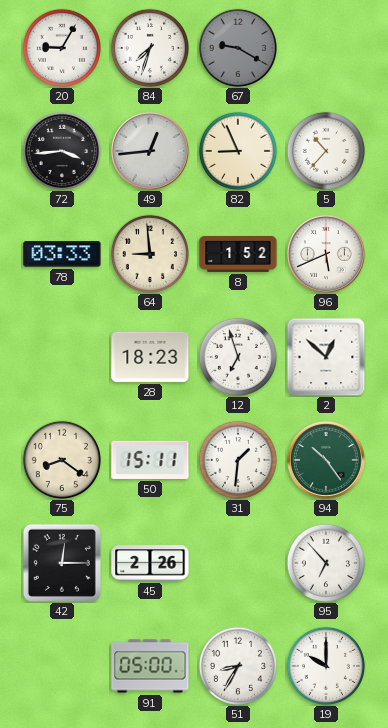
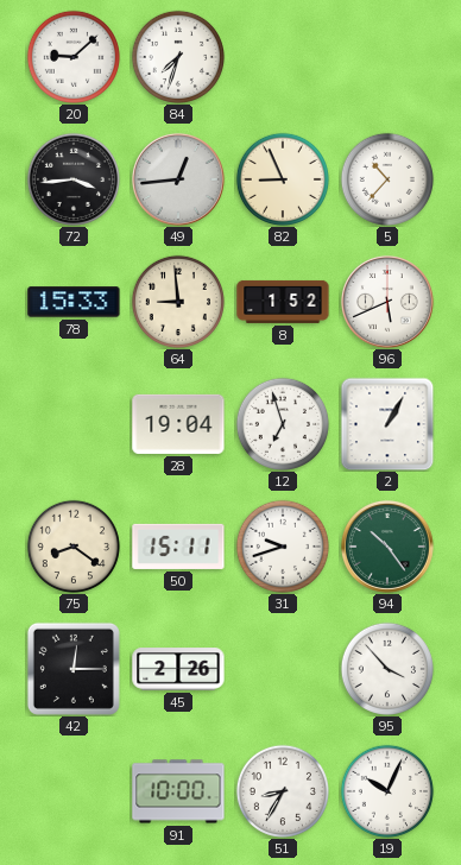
20: 9:05 -> 9:08
67: 9:20 -> none
78: 03:33 -> 15:33
28: 18:23 -> 19:04
2: 12:52 -> 1:05
31: 1:31 -> 9:42
95: 6:53 -> 3:53
91: 05:00 -> 10:00
19: 10:00 -> 10:04
